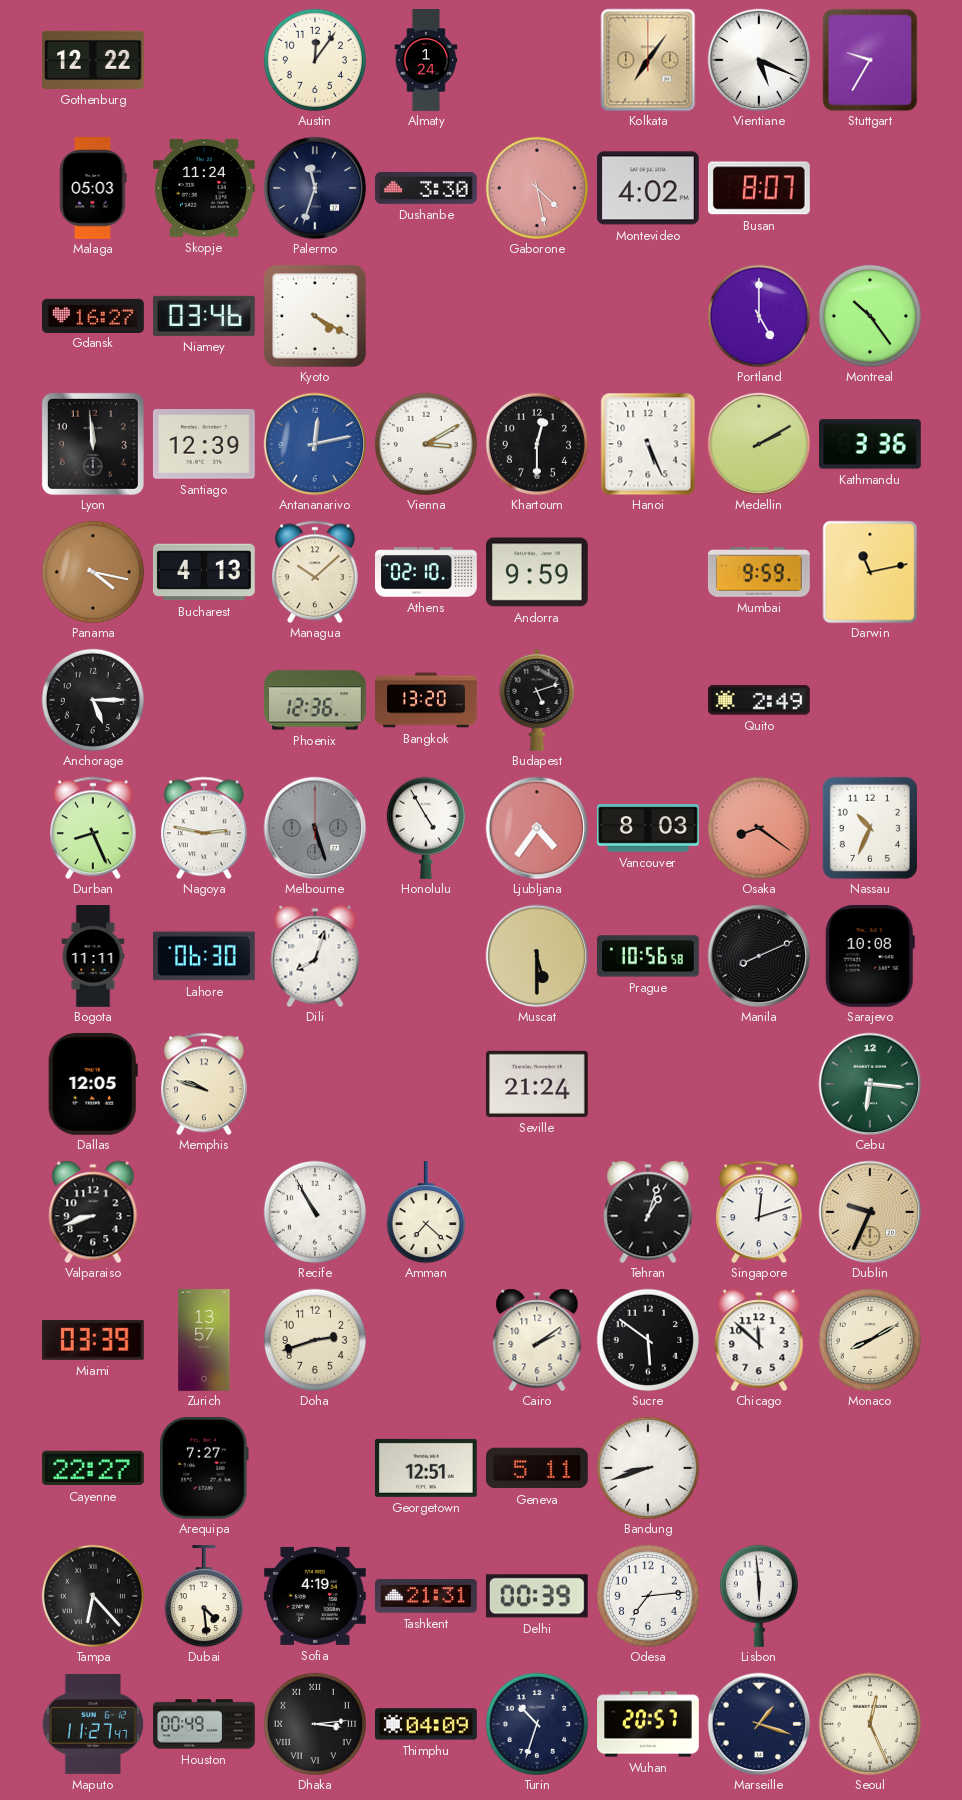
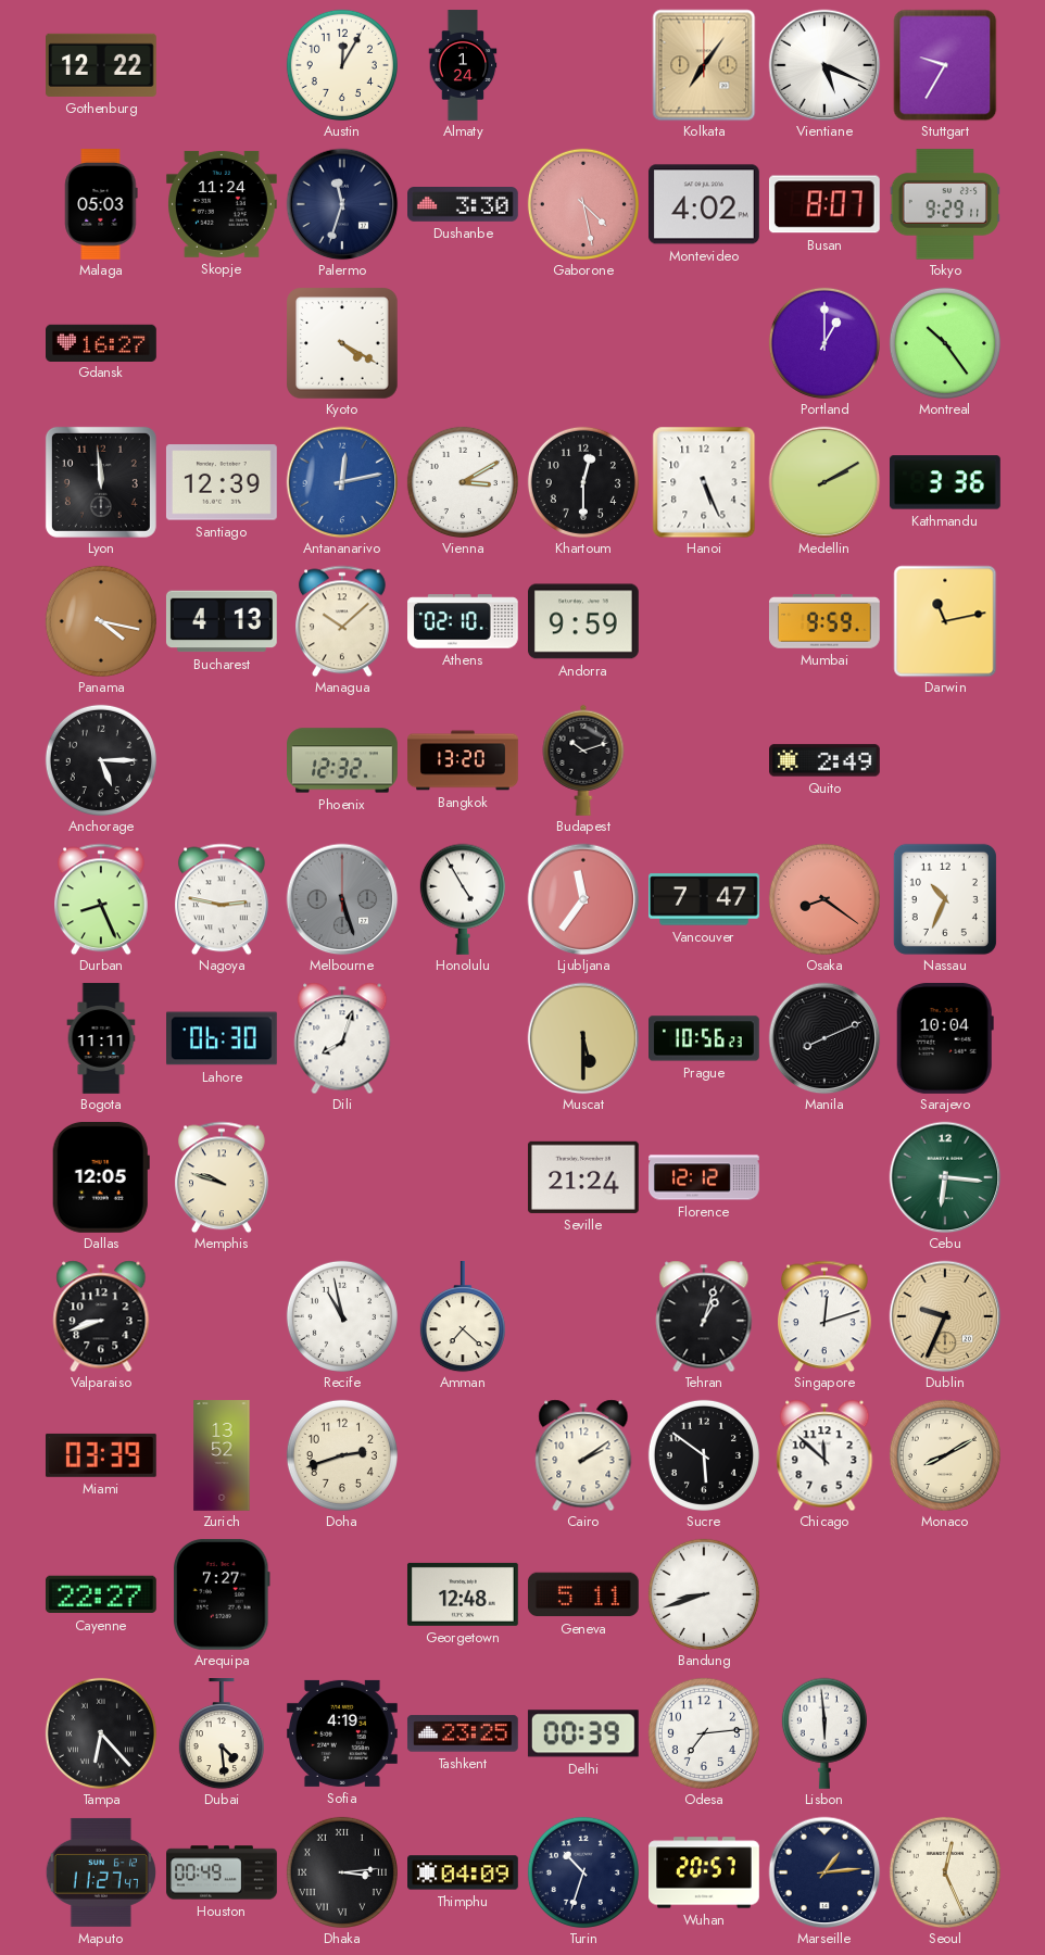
Austin: 12:06 -> 12:05
Tokyo: none -> 9:29
Niamey: 03:46 -> none
Portland: 5:00 -> 1:00
Phoenix: 12:36 -> 12:32
Budapest: 5:12 -> 10:12
Ljubljana: 4:36 -> 11:36
Vancouver: 8:03 -> 7:47
Prague: 10:56:58 -> 10:56:23
Sarajevo: 10:08 -> 10:04
Florence: none -> 12:12
Recife: 10:55 -> 10:58
Zurich: 13:57 -> 13:52
Georgetown: 12:51 -> 12:48
Tashkent: 21:31 -> 23:25
Marseille: 1:18 -> 1:14
